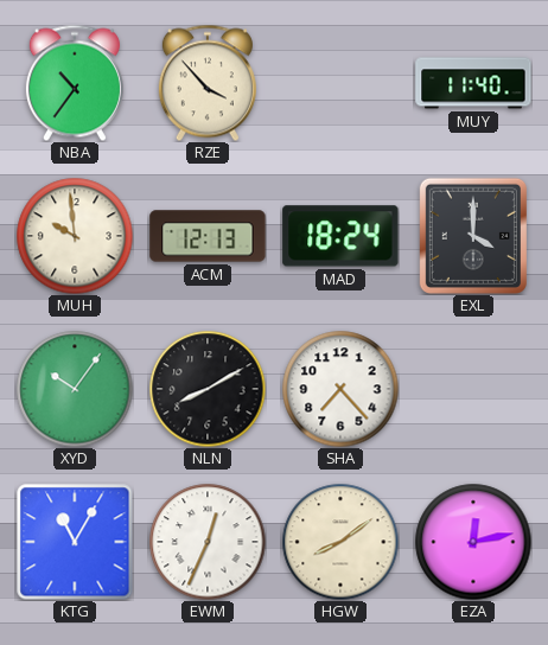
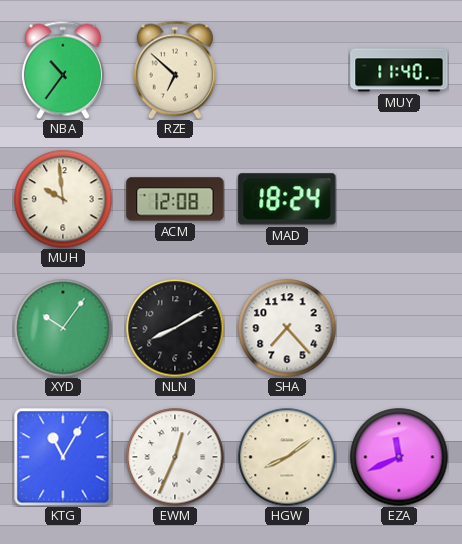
RZE: 3:53 -> 6:52
ACM: 12:13 -> 12:08
EXL: 4:00 -> none
EZA: 12:13 -> 11:41
